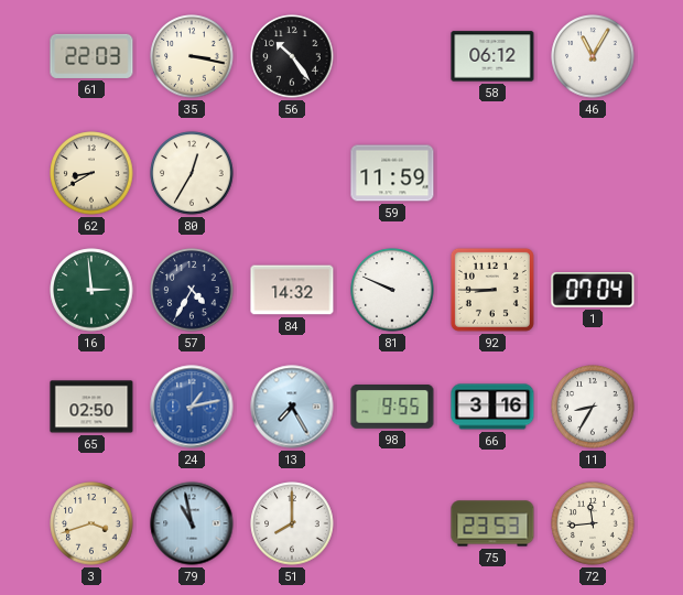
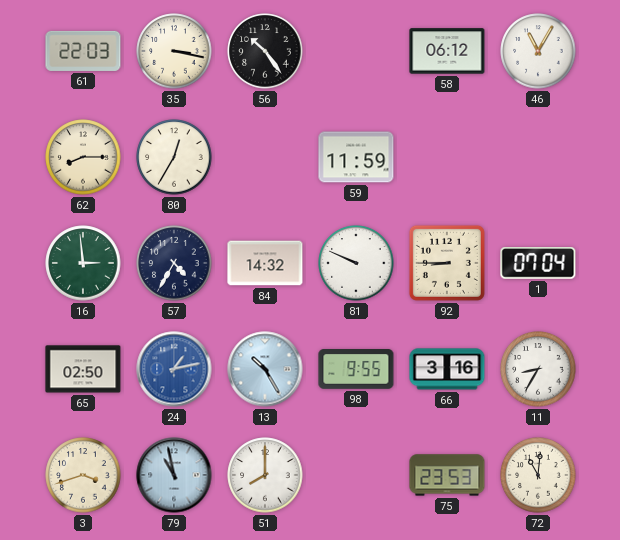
62: 8:40 -> 8:15
13: 7:25 -> 10:25
72: 11:44 -> 11:01
